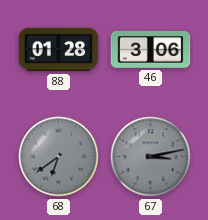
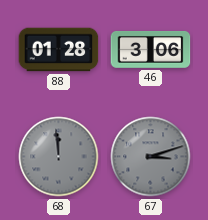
68: 6:39 -> 11:59
67: 3:13 -> 3:12
